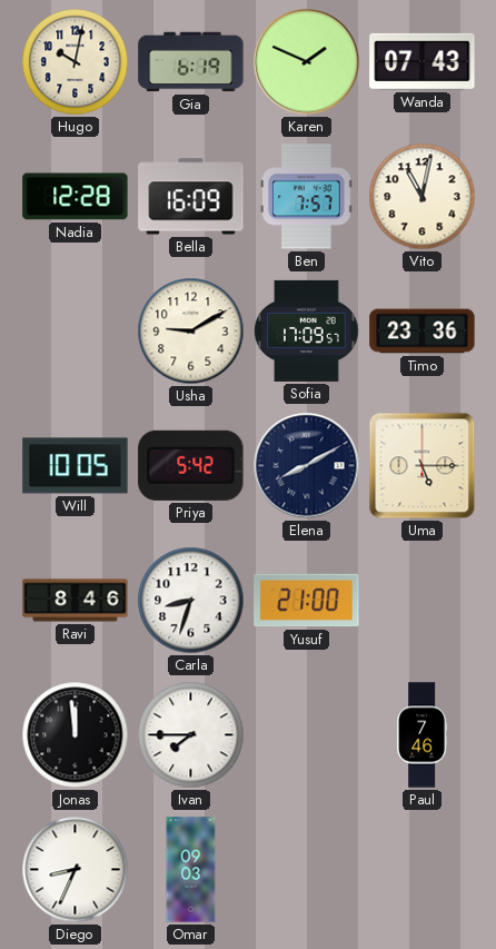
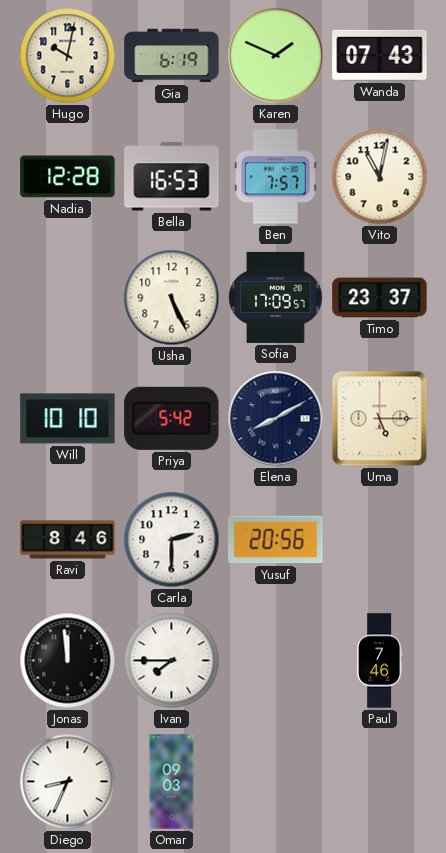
Bella: 16:09 -> 16:53
Usha: 9:10 -> 5:26
Timo: 23:36 -> 23:37
Will: 10:05 -> 10:10
Carla: 8:33 -> 2:30
Yusuf: 21:00 -> 20:56
